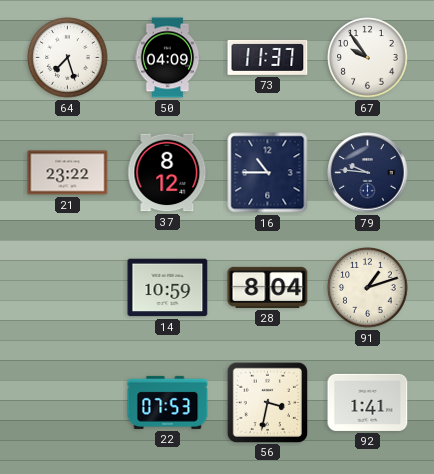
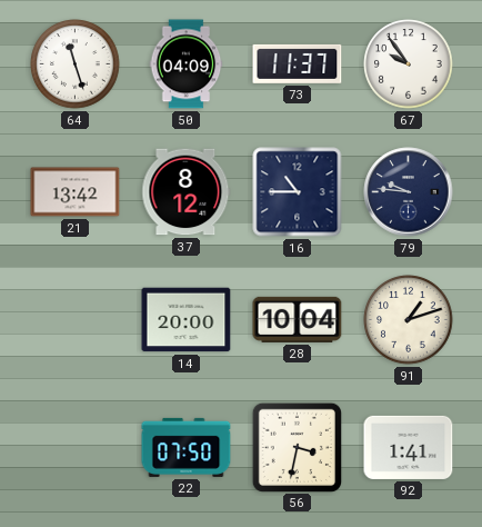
64: 7:27 -> 11:27
21: 23:22 -> 13:42
14: 10:59 -> 20:00
28: 8:04 -> 10:04
22: 07:53 -> 07:50
